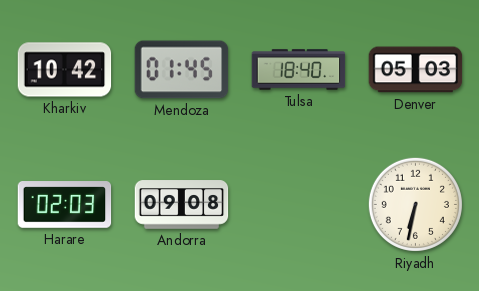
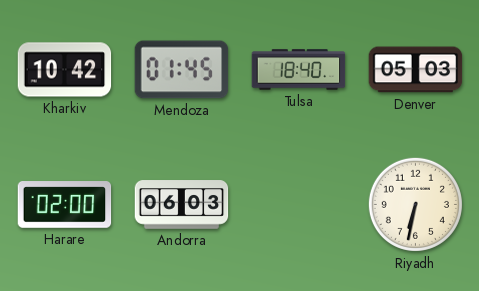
Harare: 02:03 -> 02:00
Andorra: 09:08 -> 06:03
